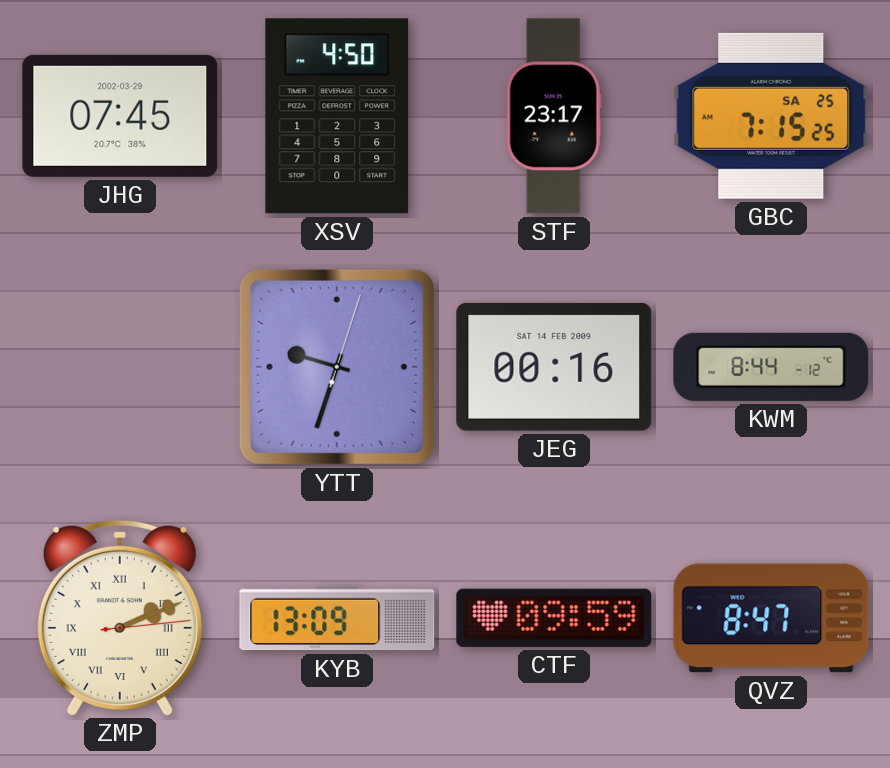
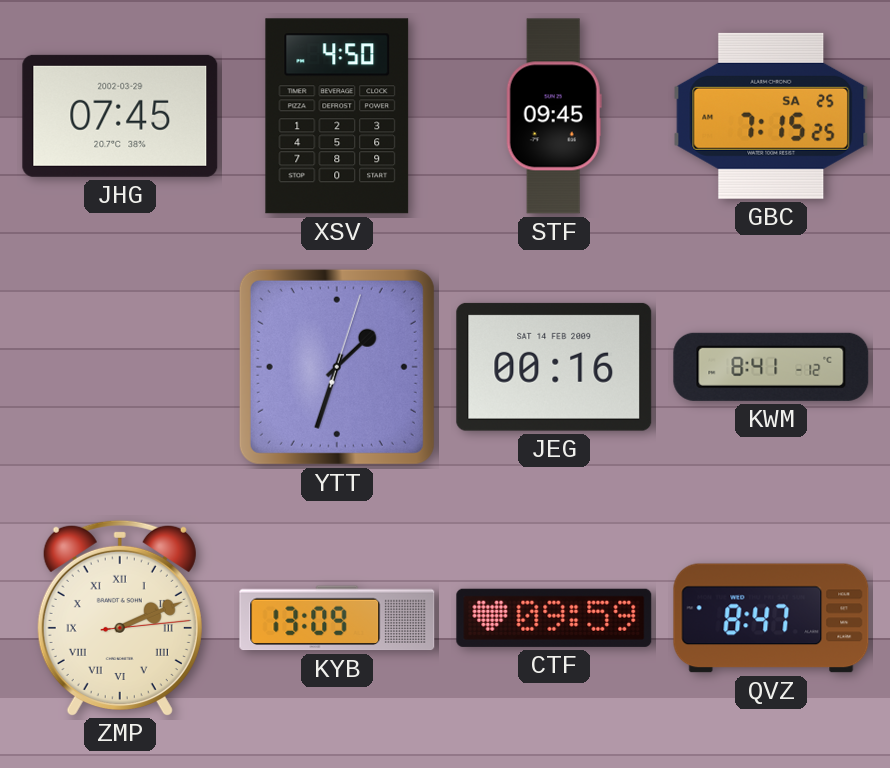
STF: 23:17 -> 09:45
YTT: 9:33 -> 1:33
KWM: 8:44 -> 8:41
